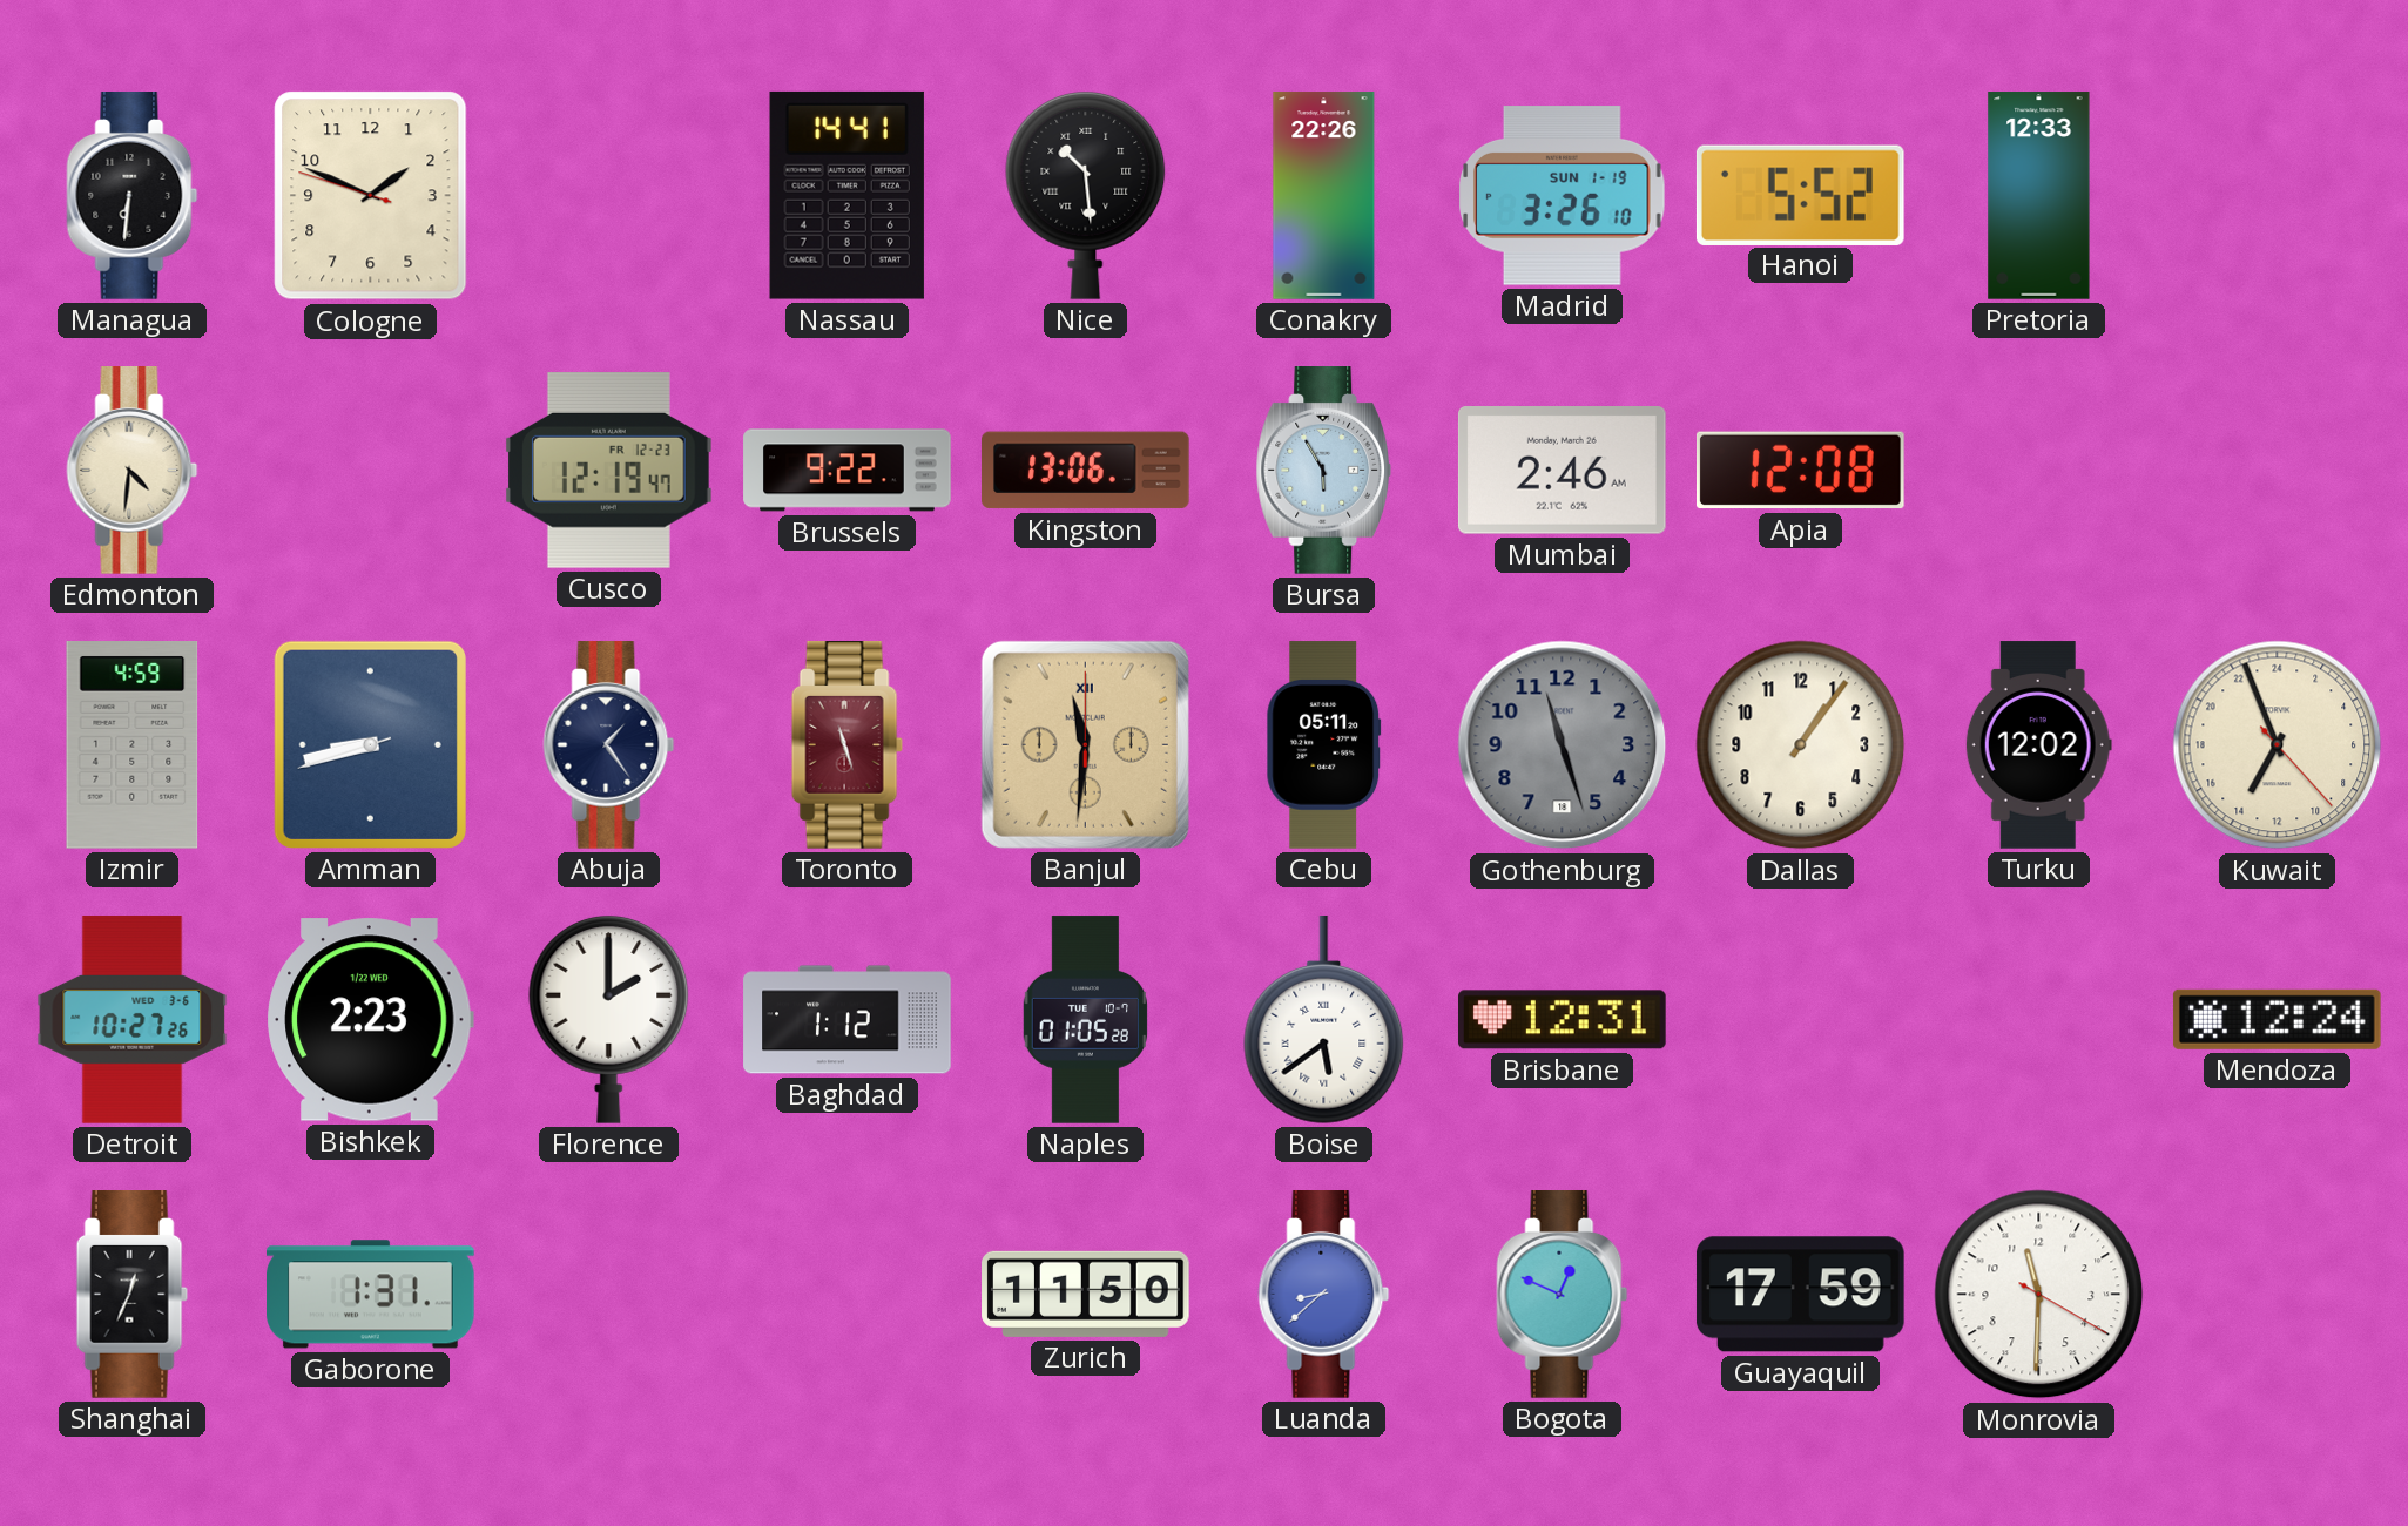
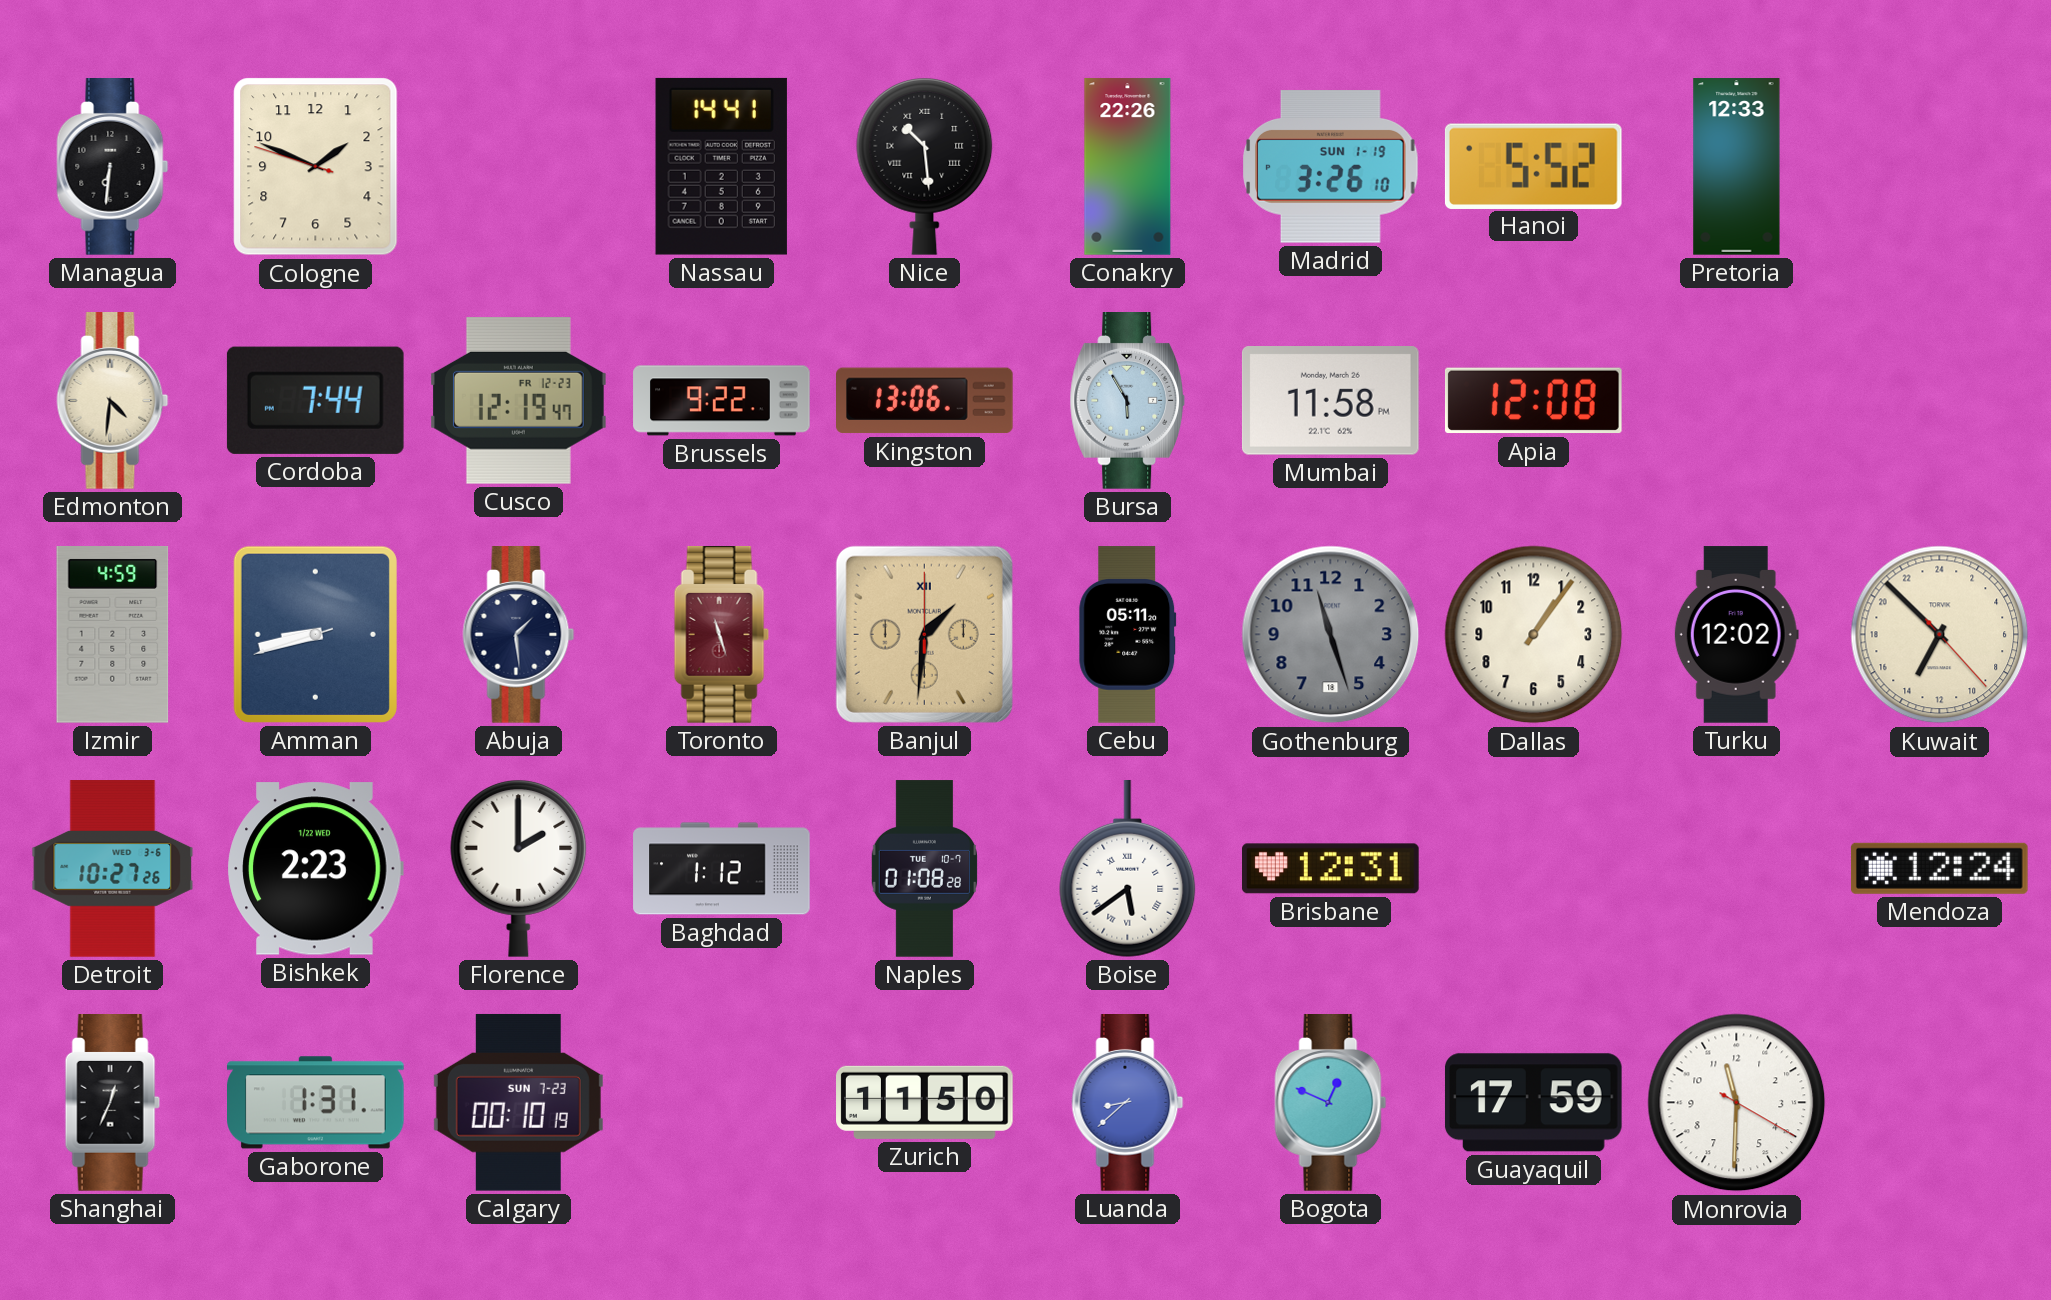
Cordoba: none -> 7:44
Mumbai: 2:46 -> 11:58
Abuja: 1:24 -> 1:29
Banjul: 11:31 -> 1:31
Kuwait: 13:56 -> 13:52
Naples: 01:05 -> 01:08
Calgary: none -> 00:10
